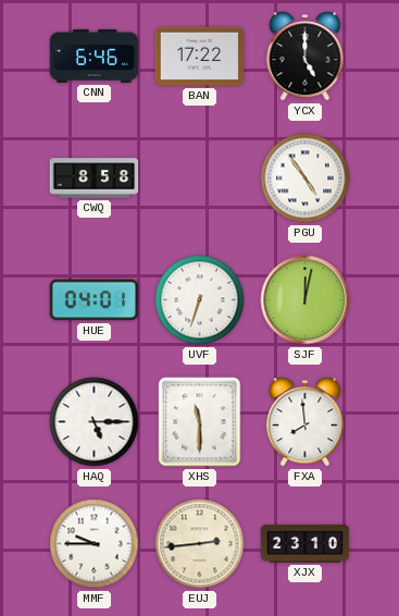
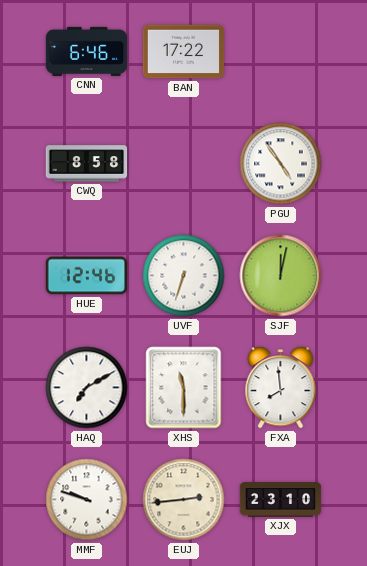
YCX: 5:00 -> none
HUE: 04:01 -> 12:46
HAQ: 5:15 -> 7:10
MMF: 9:45 -> 9:48
